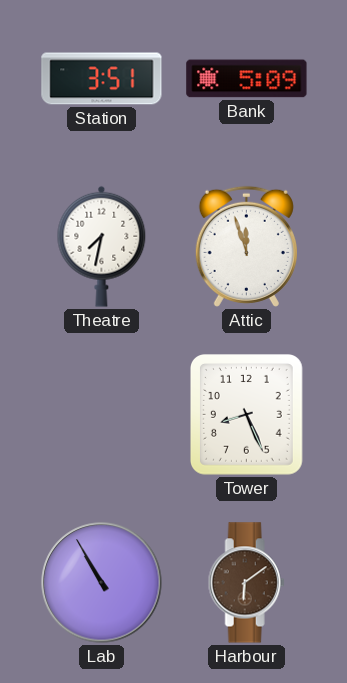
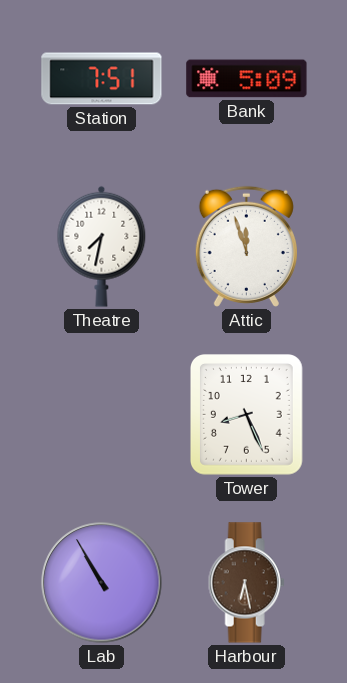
Station: 3:51 -> 7:51
Harbour: 6:09 -> 6:28
